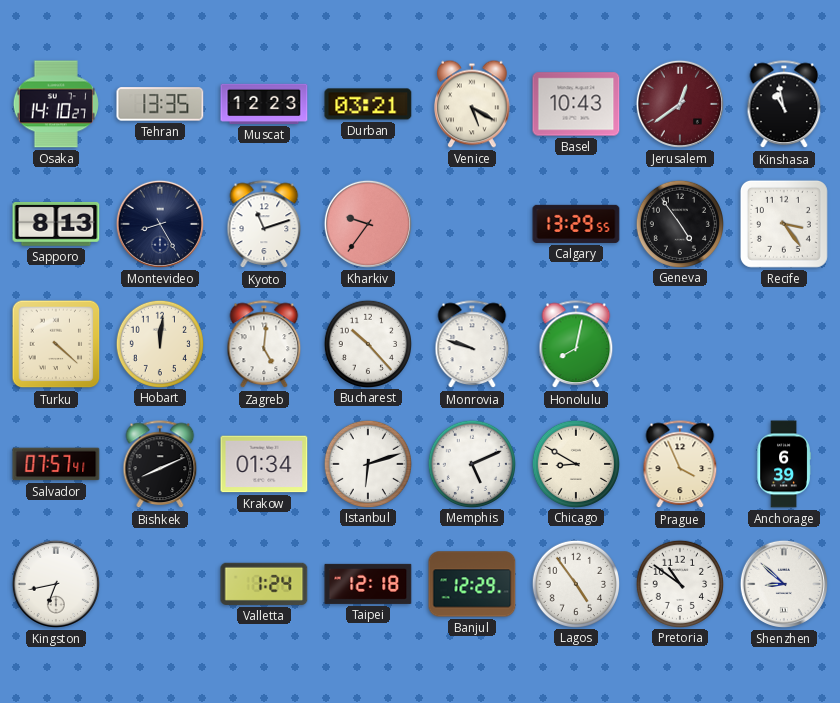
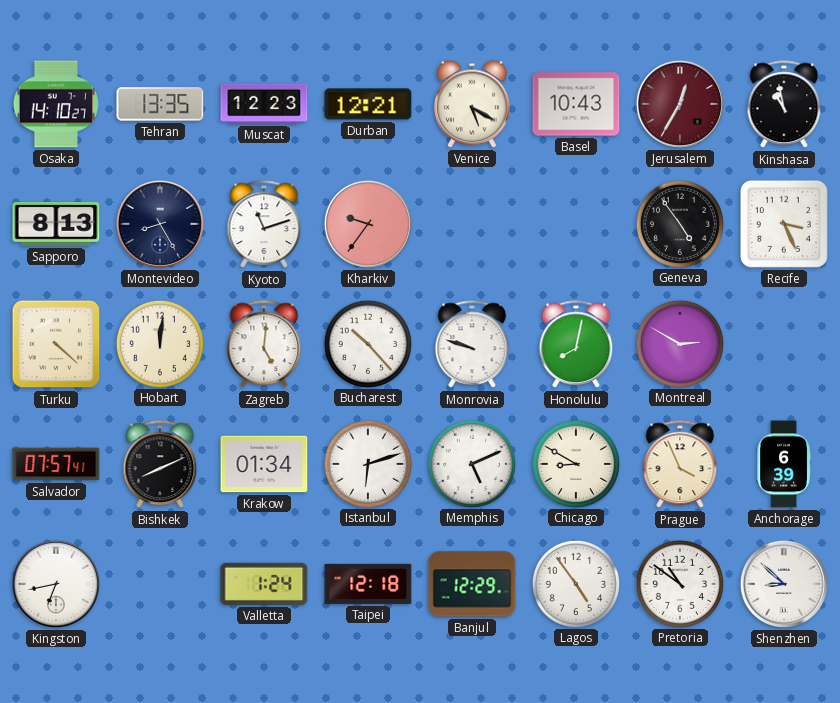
Durban: 03:21 -> 12:21
Jerusalem: 12:39 -> 12:35
Calgary: 13:29 -> none
Recife: 3:24 -> 3:26
Montreal: none -> 2:50
